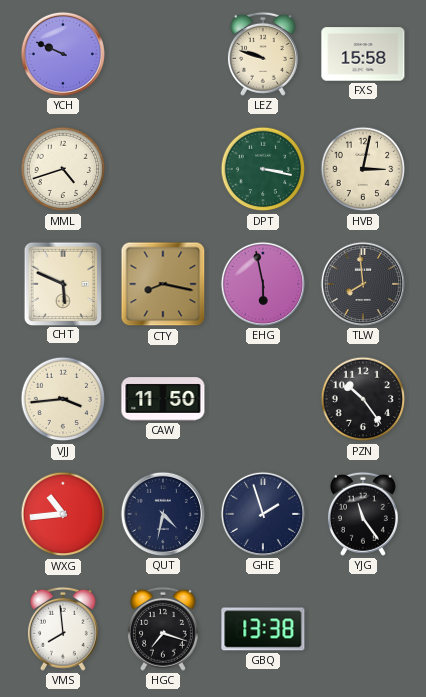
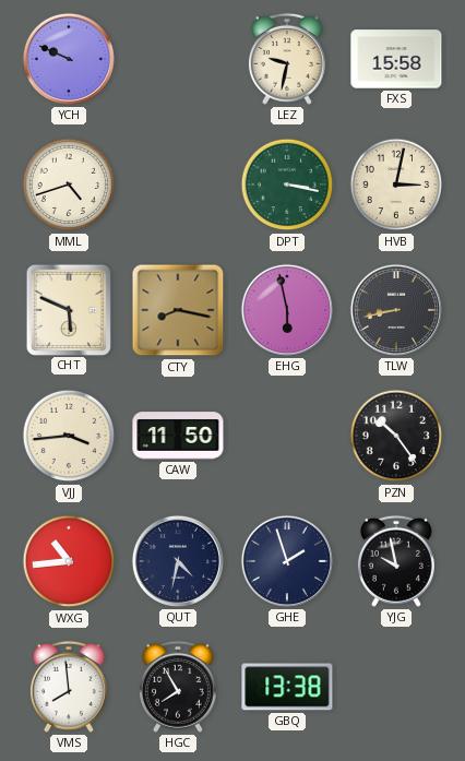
LEZ: 9:48 -> 9:32
TLW: 7:59 -> 8:43
YJG: 11:24 -> 9:58
HGC: 7:18 -> 7:55
